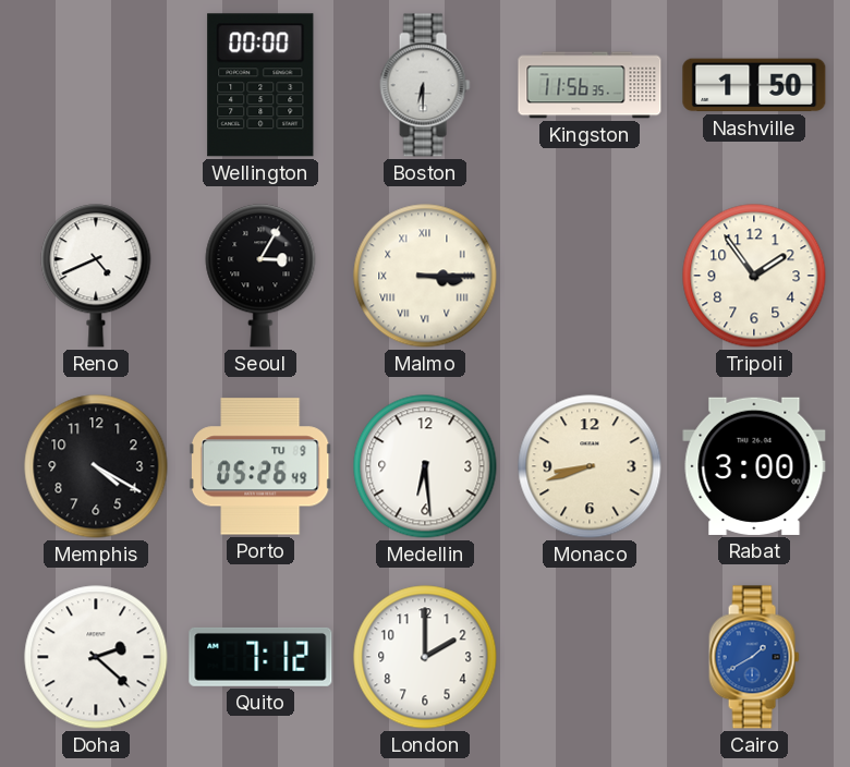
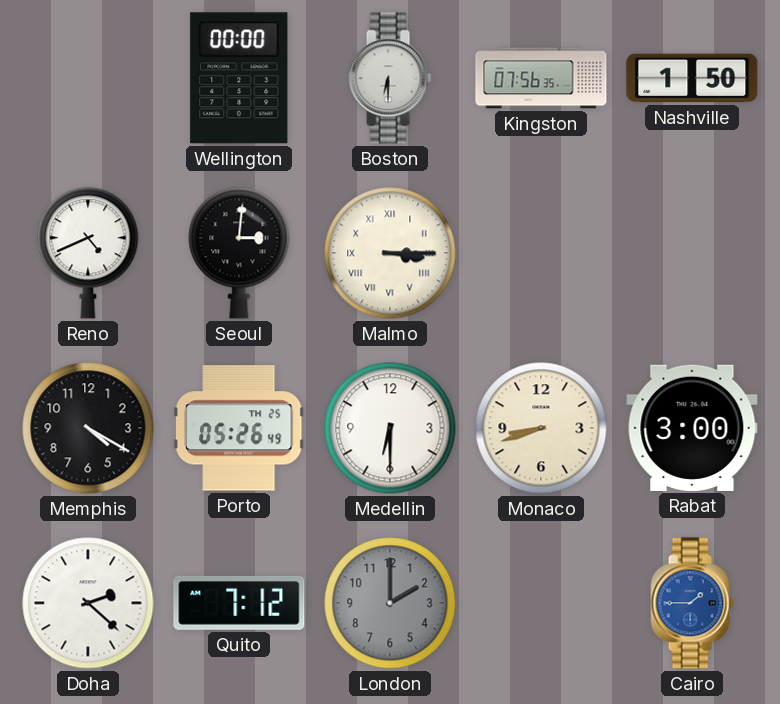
Kingston: 11:56 -> 07:56
Seoul: 3:05 -> 3:01
Tripoli: 1:54 -> none
Porto date: TU 9 -> TH 25
Medellin: 6:29 -> 6:30
London dial: white -> grey
Cairo: 1:40 -> 1:45
